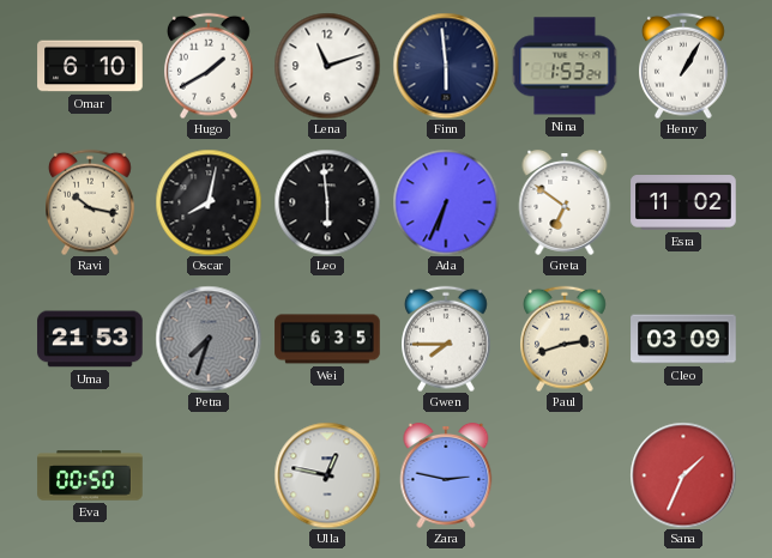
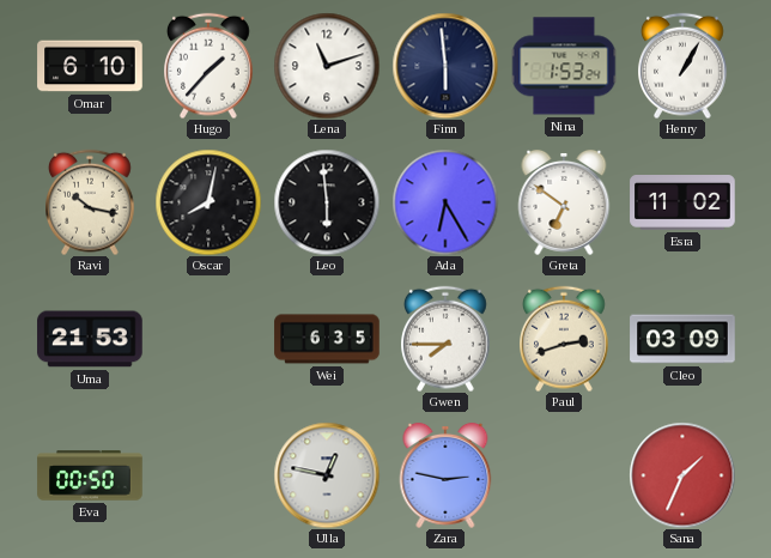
Hugo: 1:40 -> 1:37
Ada: 6:34 -> 6:25
Petra: 7:33 -> none
